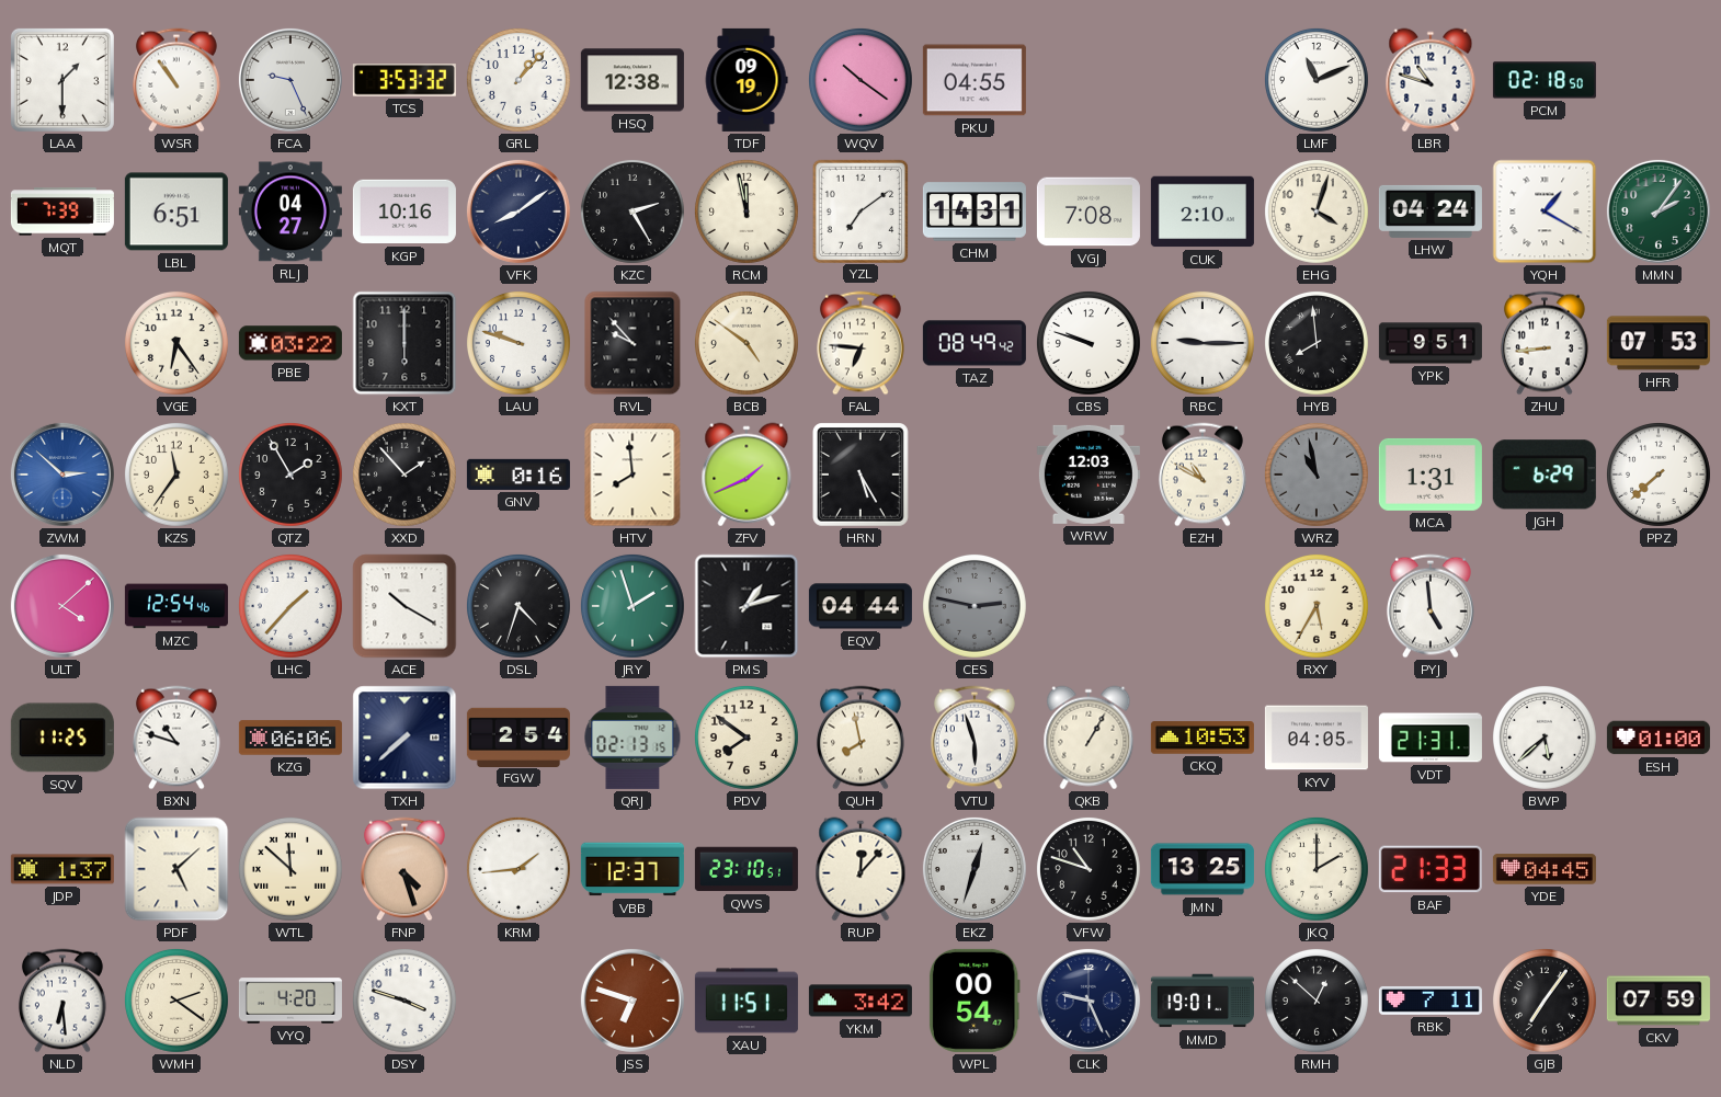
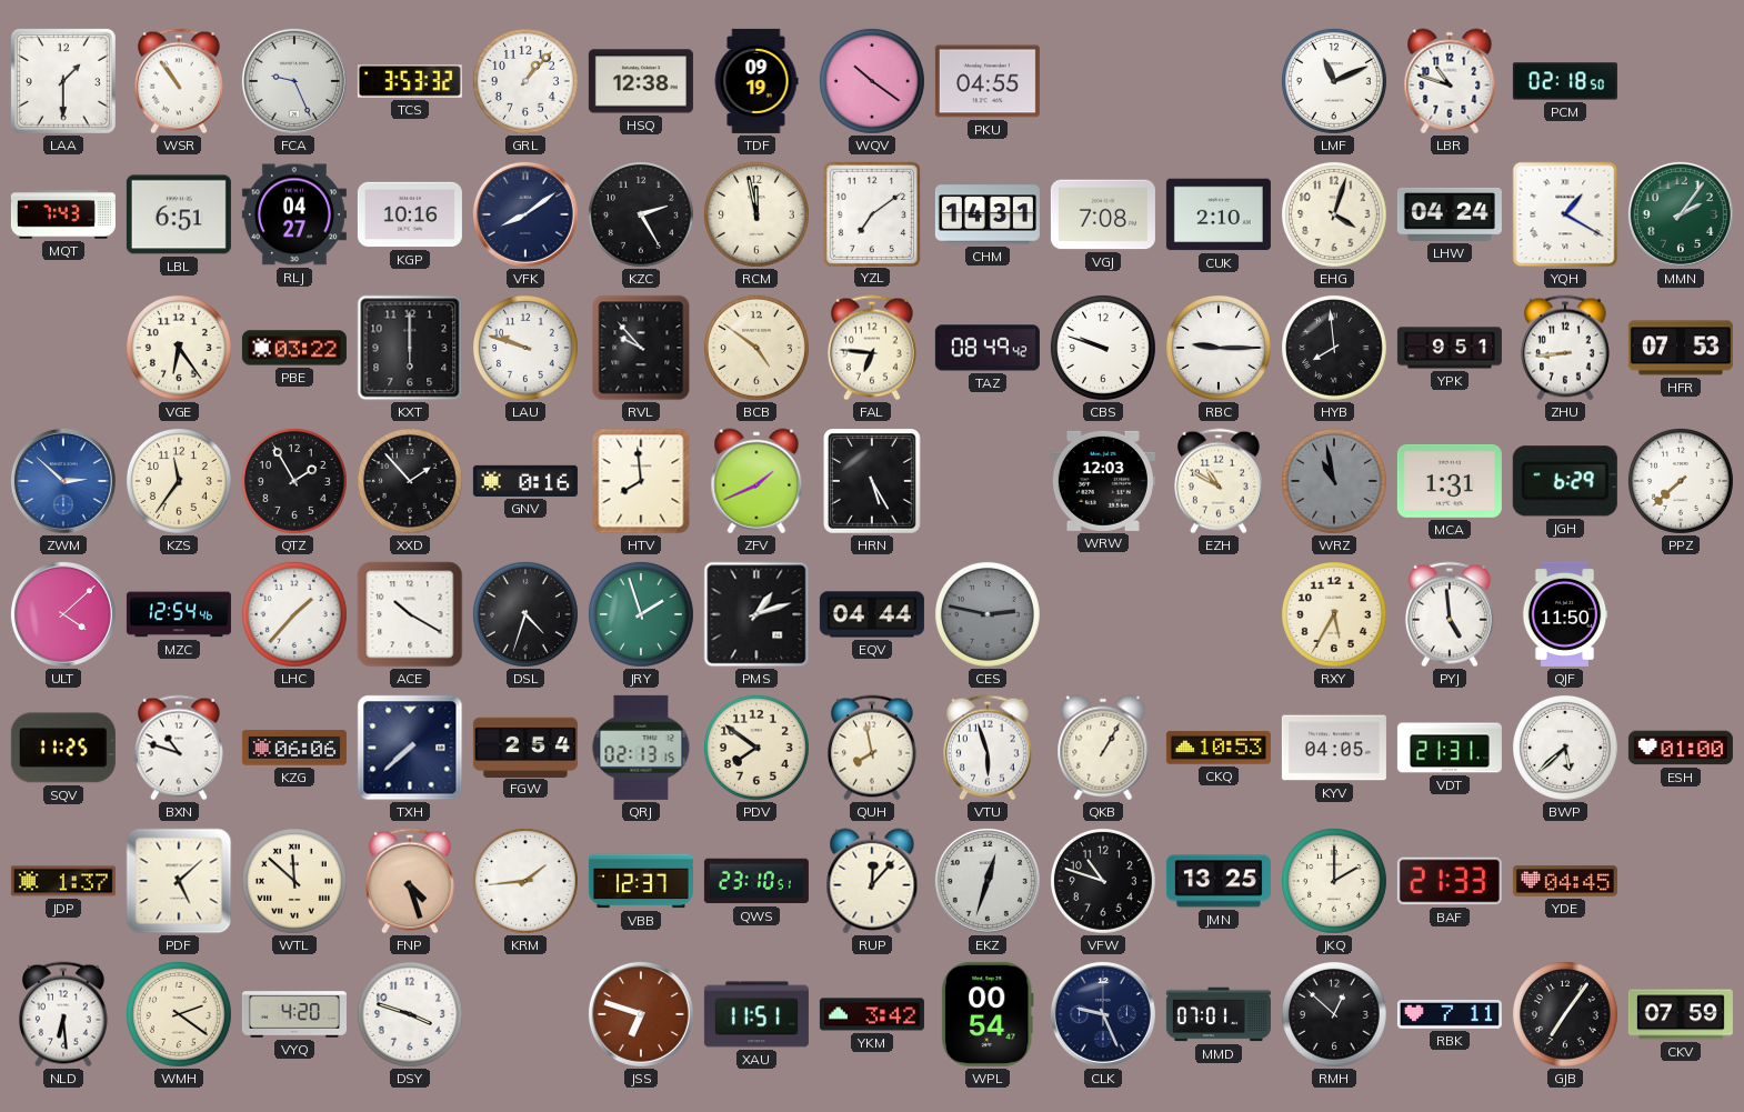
MQT: 7:39 -> 7:43
QJF: none -> 11:50
MMD: 19:01 -> 07:01
